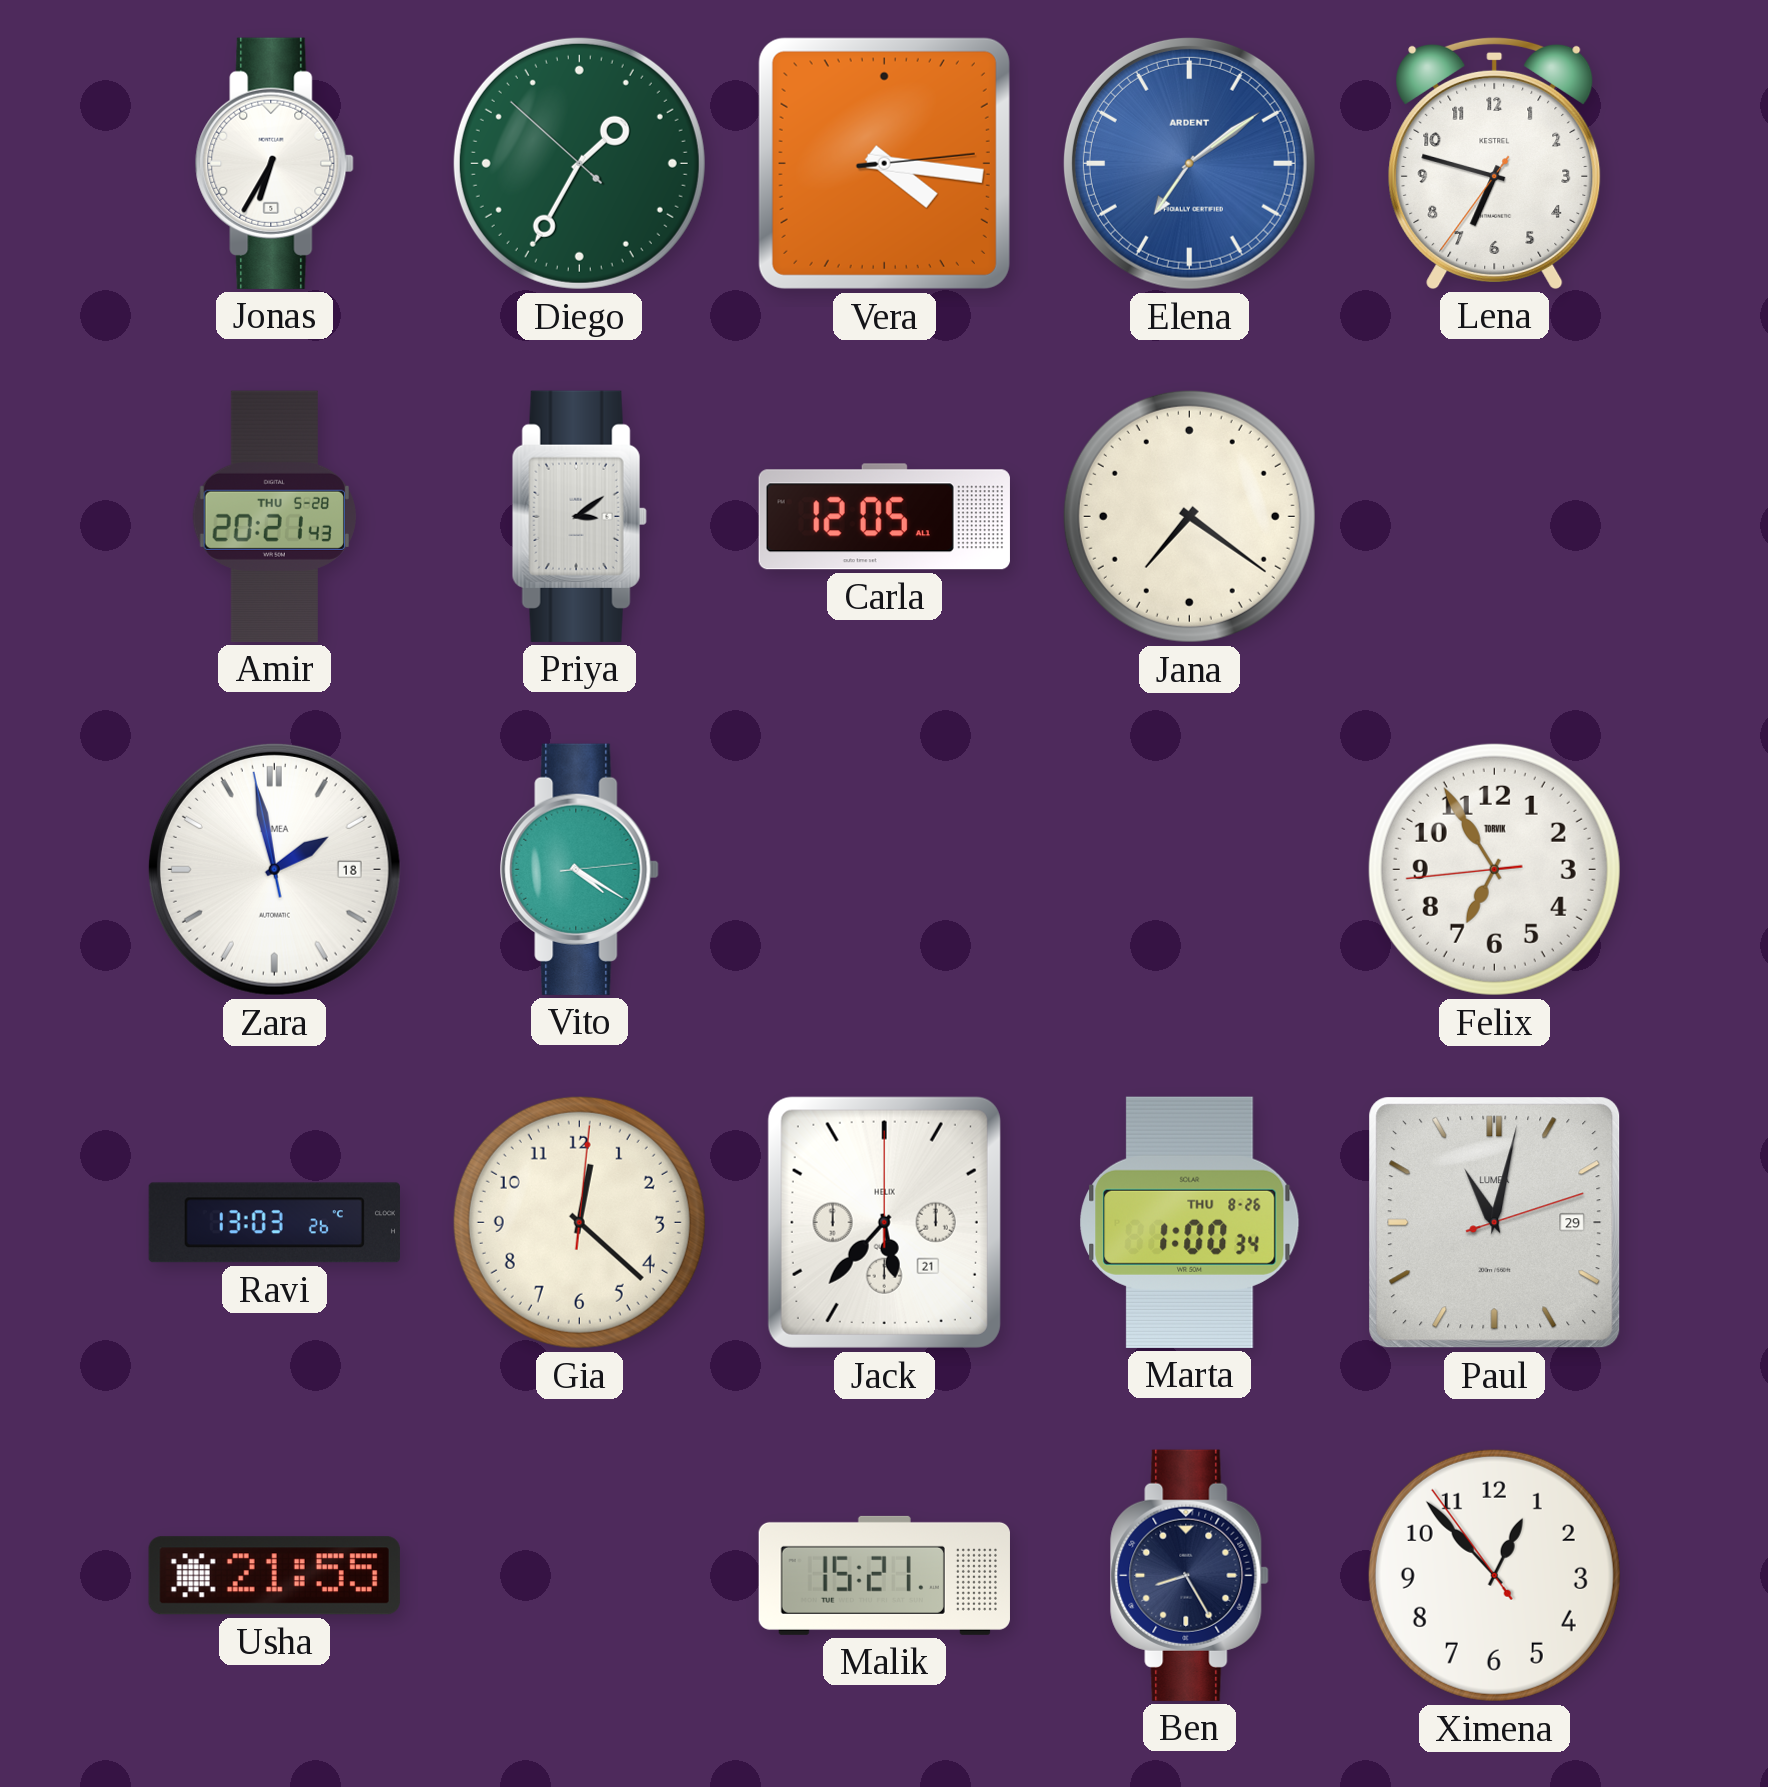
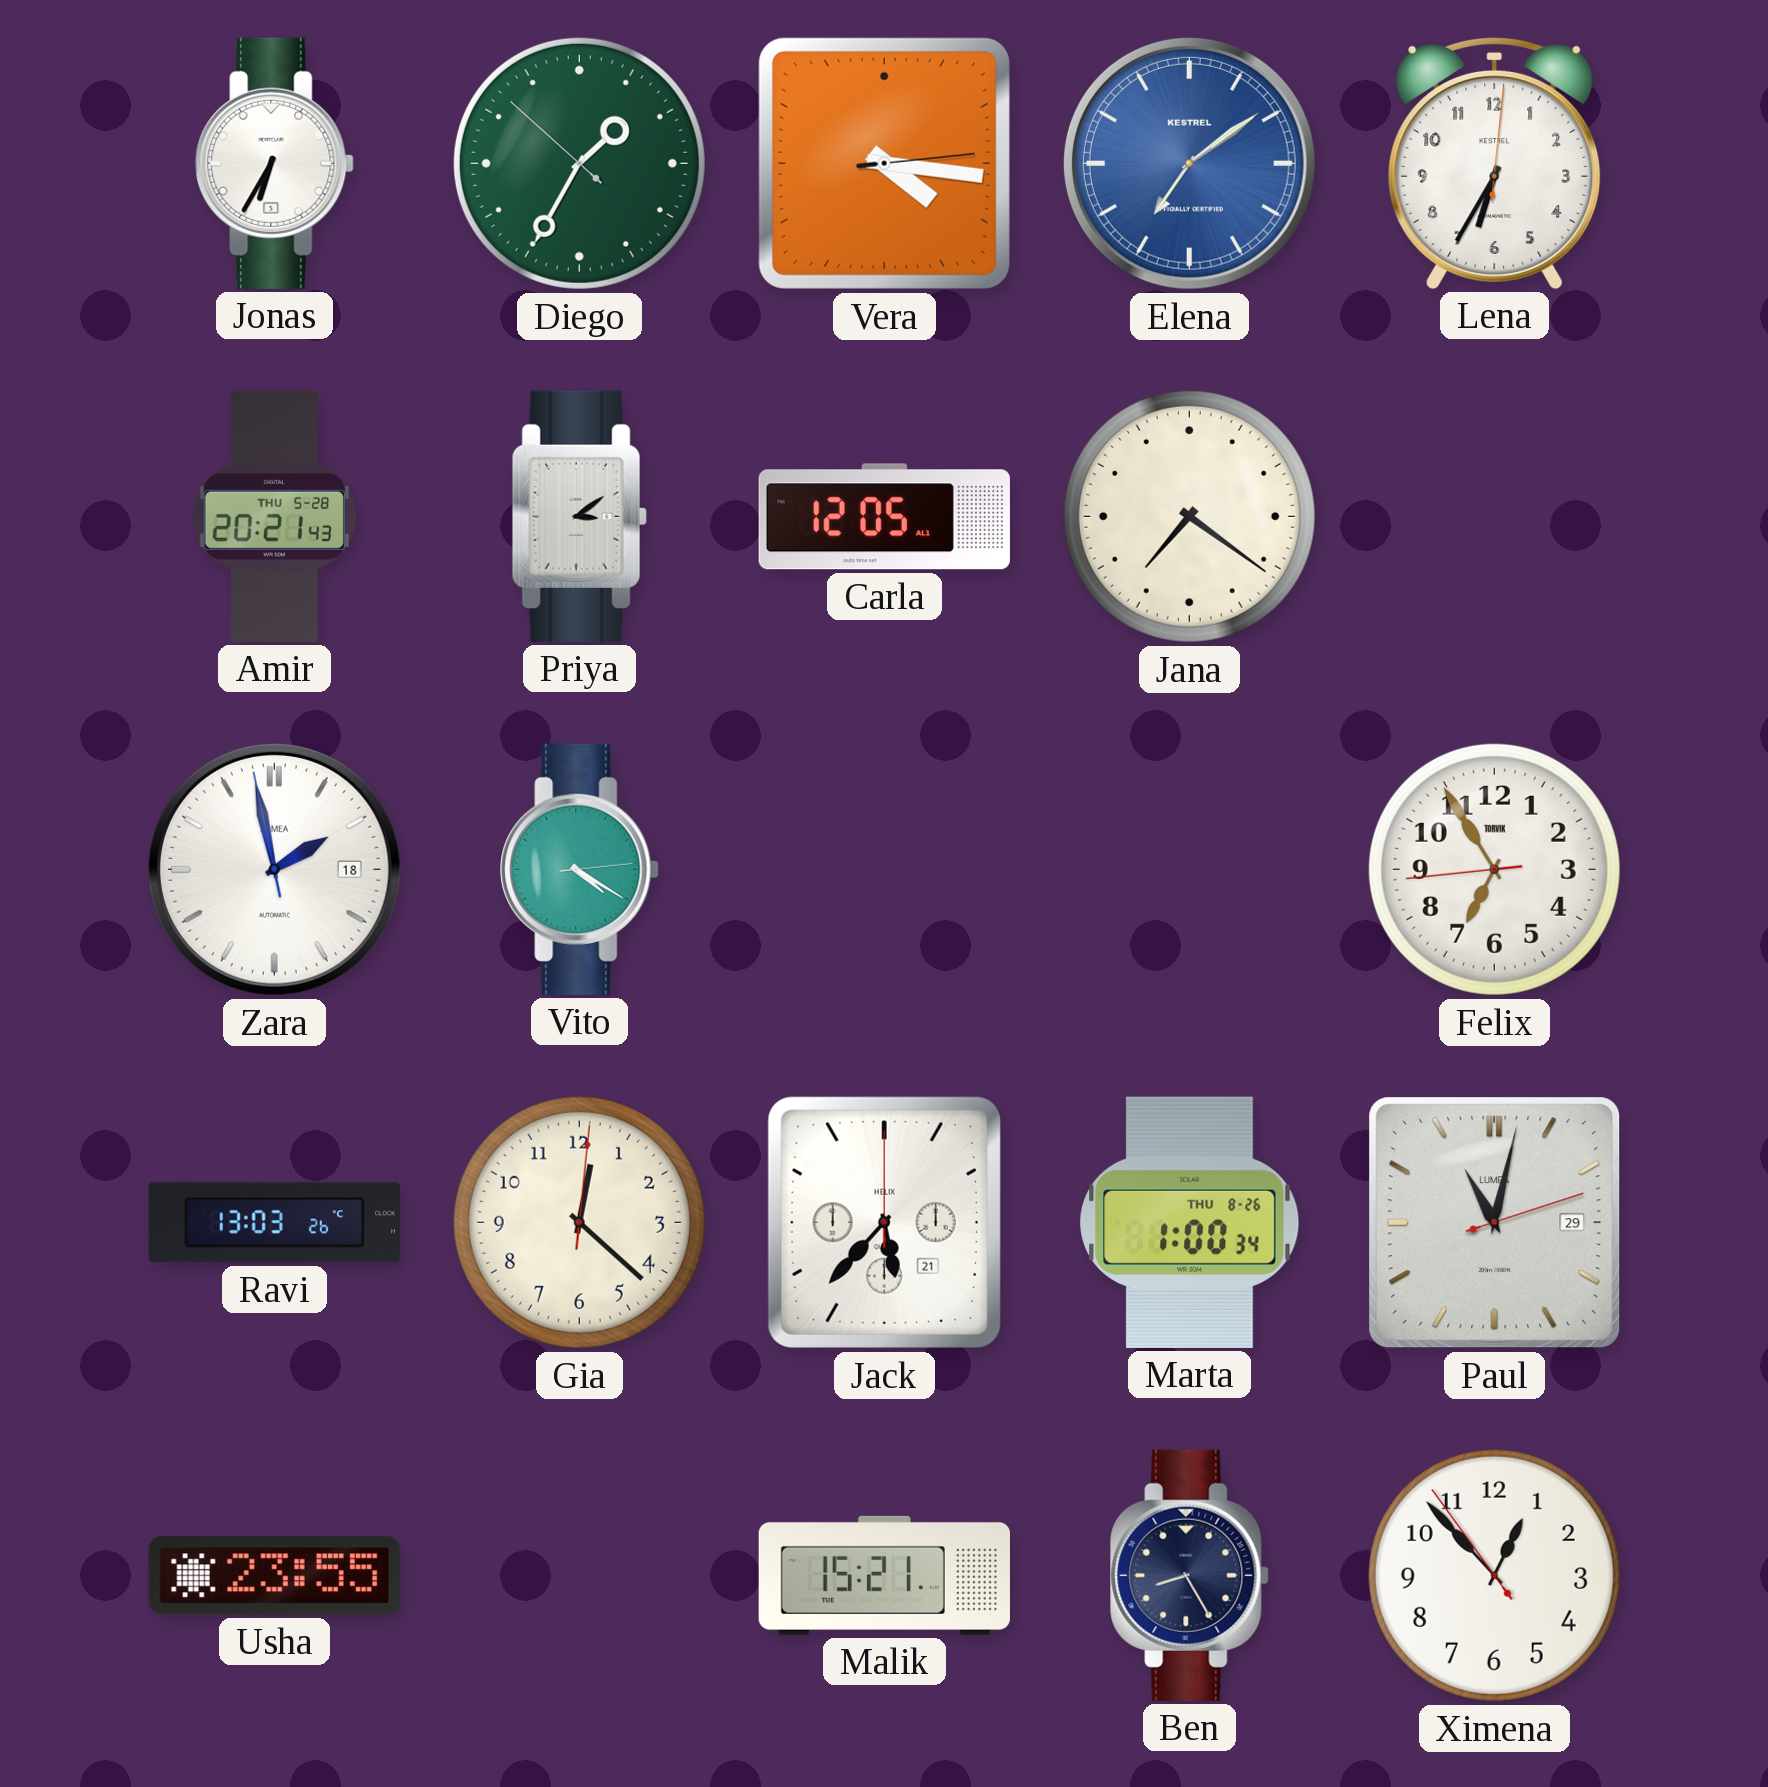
Elena brand: ARDENT -> KESTREL
Lena: 6:47 -> 6:35
Usha: 21:55 -> 23:55
